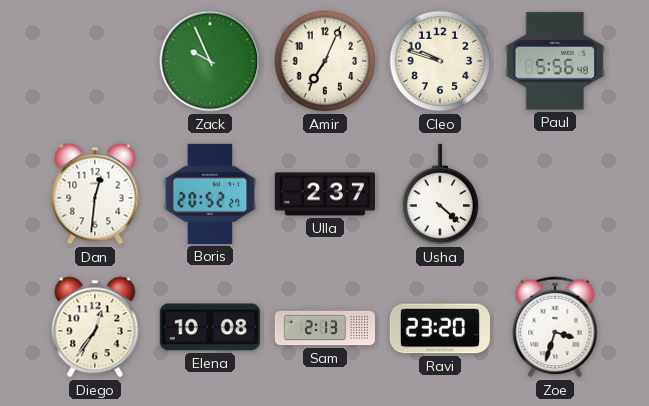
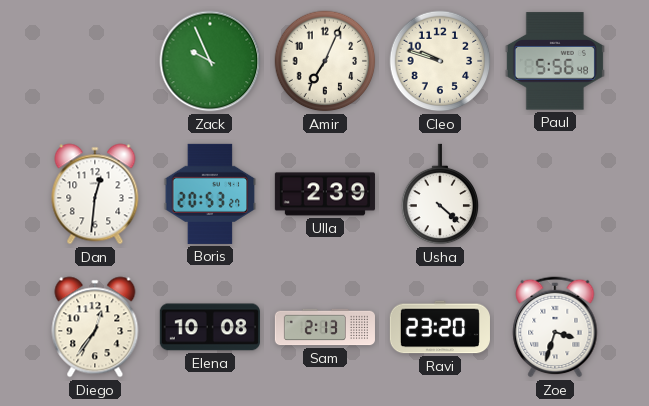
Boris: 20:52 -> 20:53
Ulla: 2:37 -> 2:39
